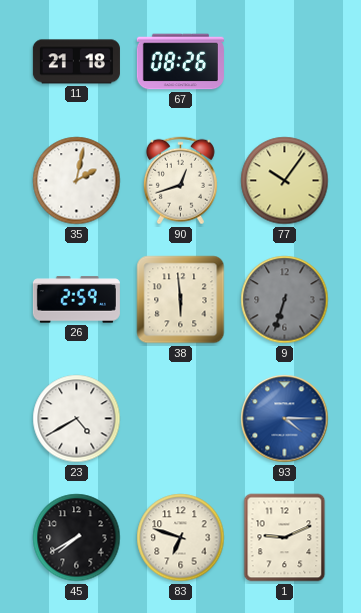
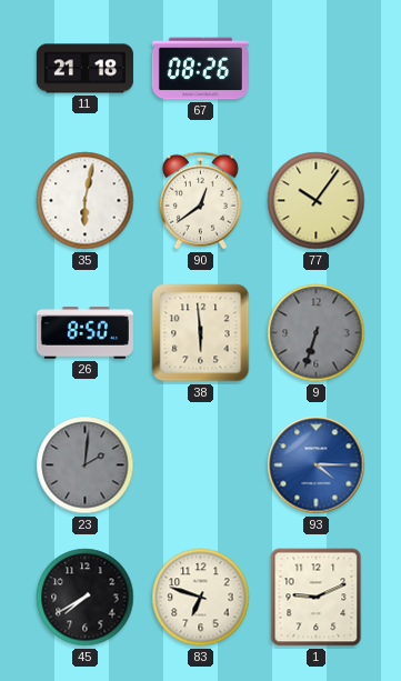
35: 2:02 -> 6:02
90: 12:42 -> 12:39
26: 2:59 -> 8:50
23: 4:40 -> 2:01
23 dial: white -> grey
